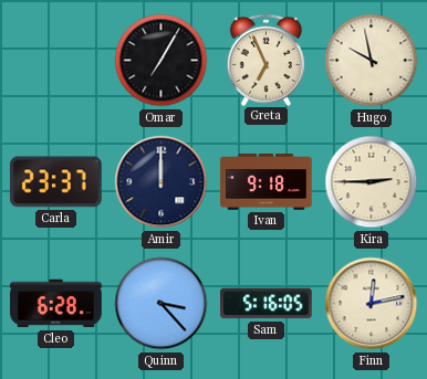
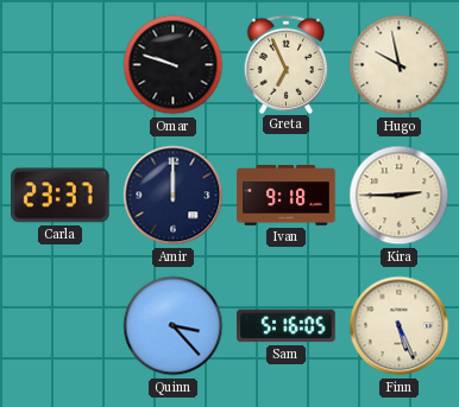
Omar: 7:05 -> 9:48
Cleo: 6:28 -> none
Finn: 12:13 -> 5:26
